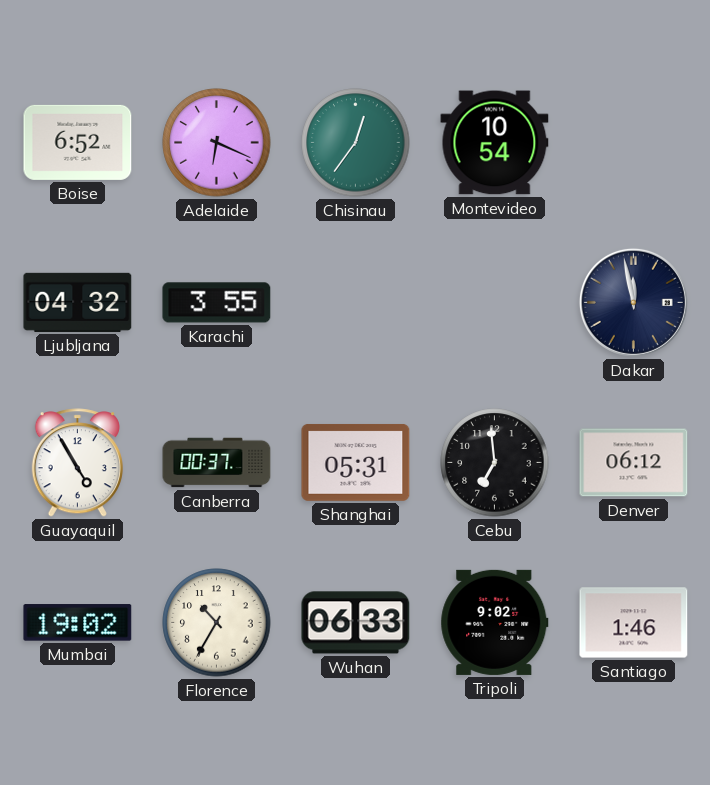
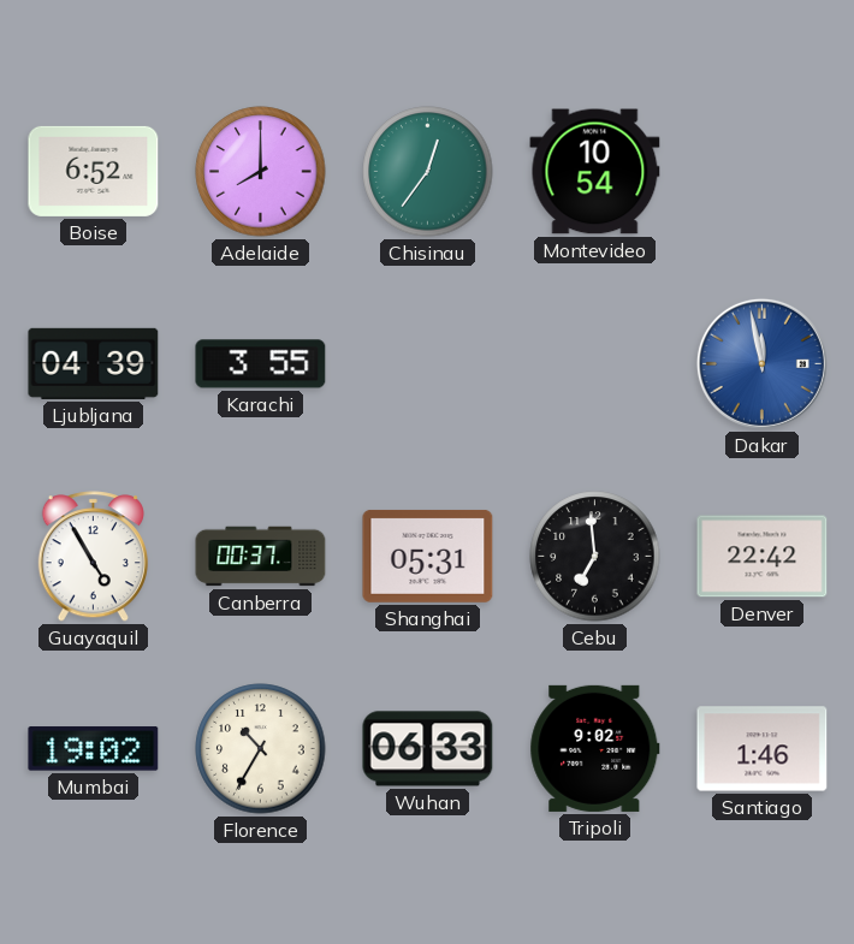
Adelaide: 6:19 -> 8:00
Ljubljana: 04:32 -> 04:39
Dakar dial: navy -> blue
Denver: 06:12 -> 22:42
